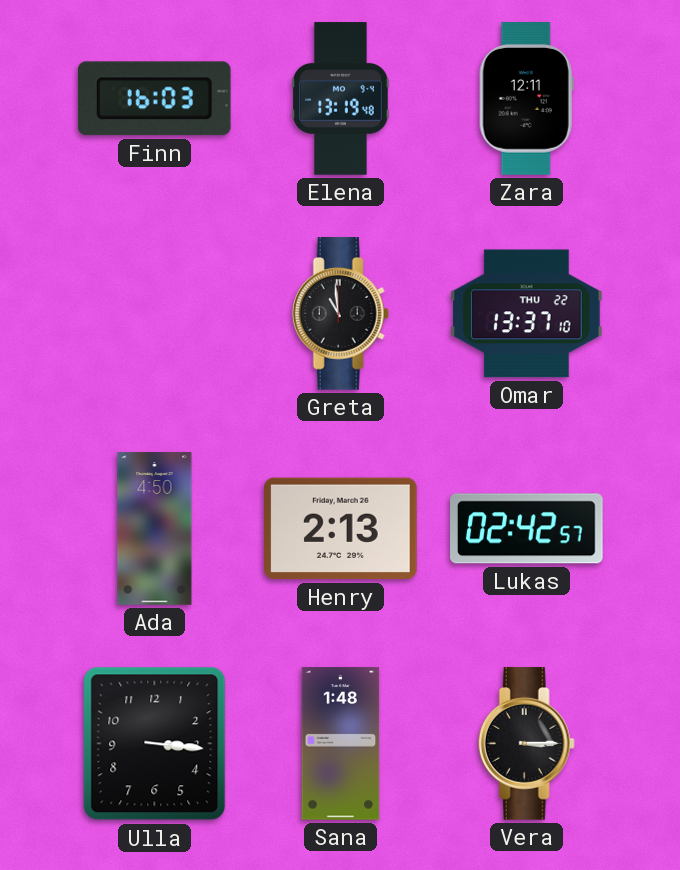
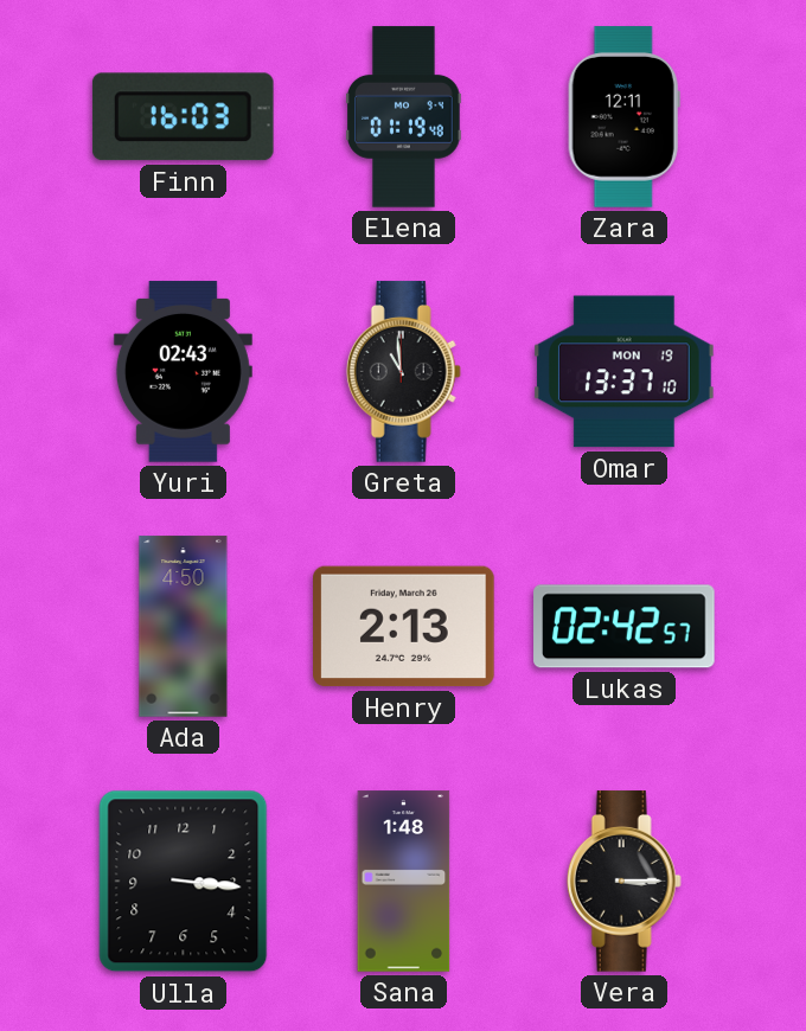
Elena: 13:19 -> 01:19
Yuri: none -> 02:43
Omar date: THU 22 -> MON 19
